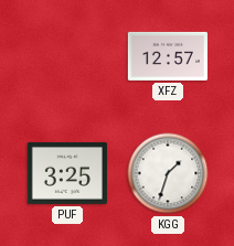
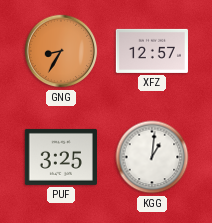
GNG: none -> 8:35
KGG: 1:33 -> 1:01
